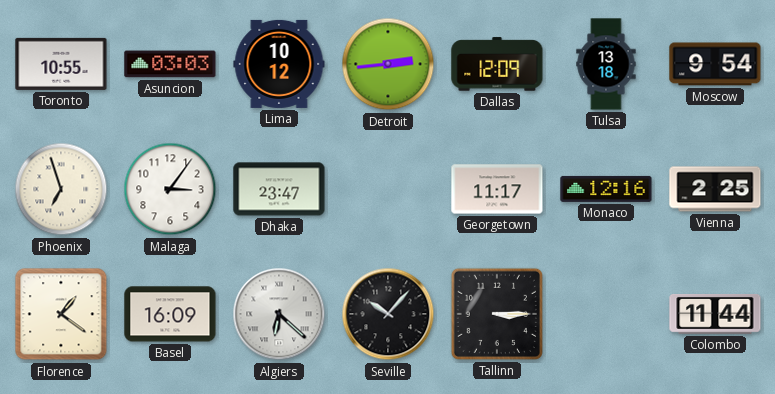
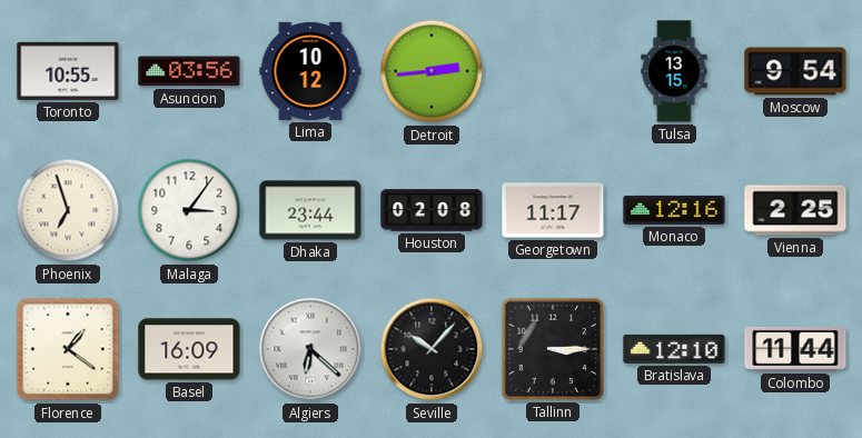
Asuncion: 03:03 -> 03:56
Dallas: 12:09 -> none
Tulsa: 13:18 -> 13:15
Dhaka: 23:47 -> 23:44
Houston: none -> 02:08
Bratislava: none -> 12:10
